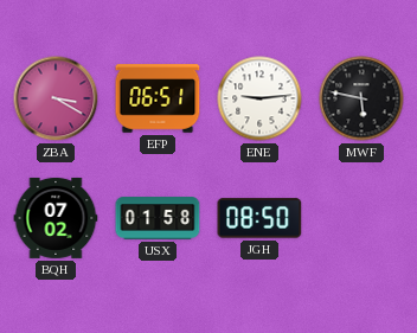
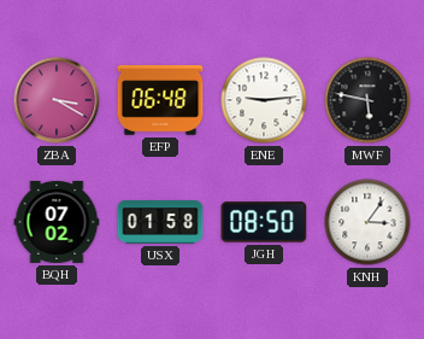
EFP: 06:51 -> 06:48
KNH: none -> 3:06
